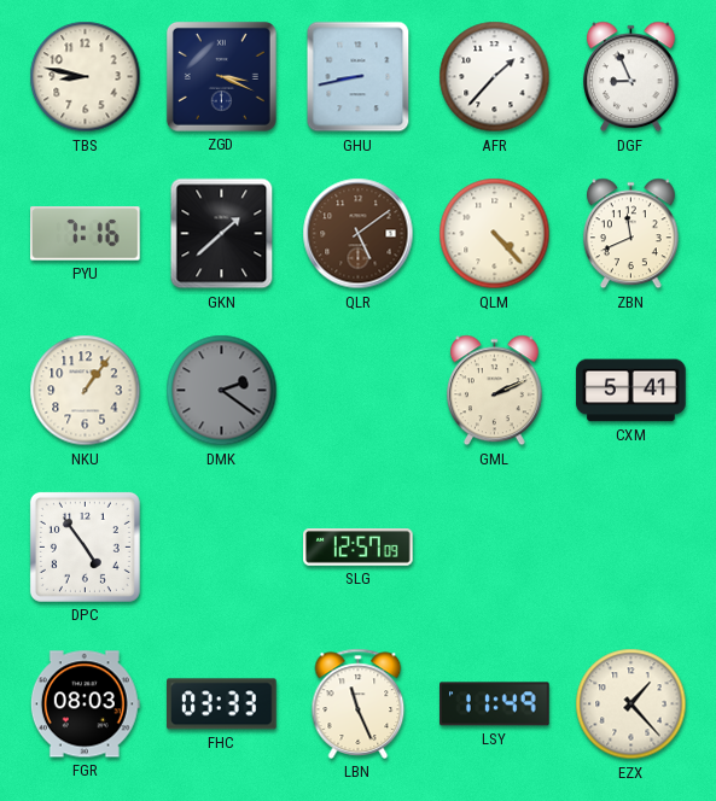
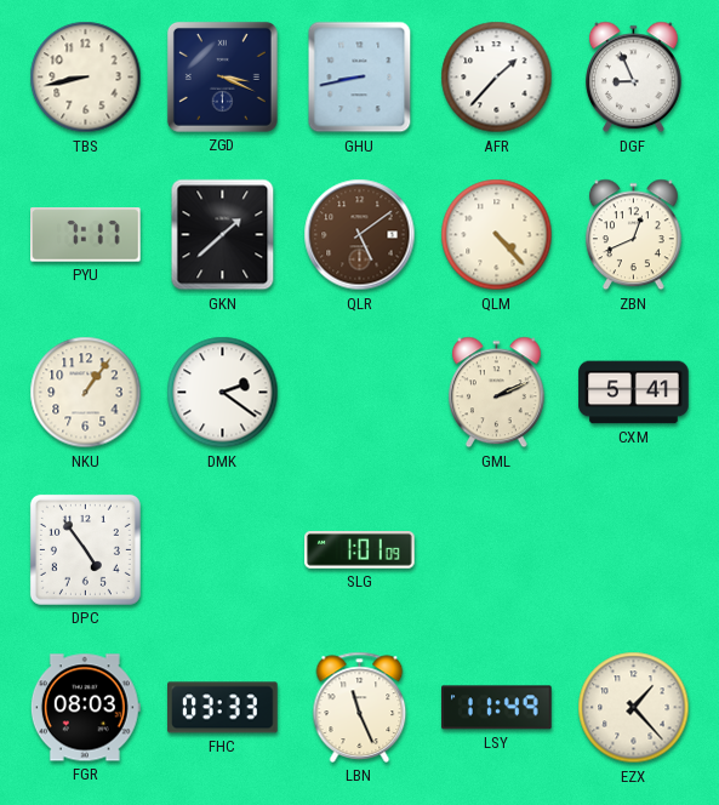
TBS: 8:47 -> 8:43
PYU: 7:16 -> 7:17
ZBN: 11:41 -> 12:41
DMK dial: grey -> white
SLG: 12:57 -> 1:01
